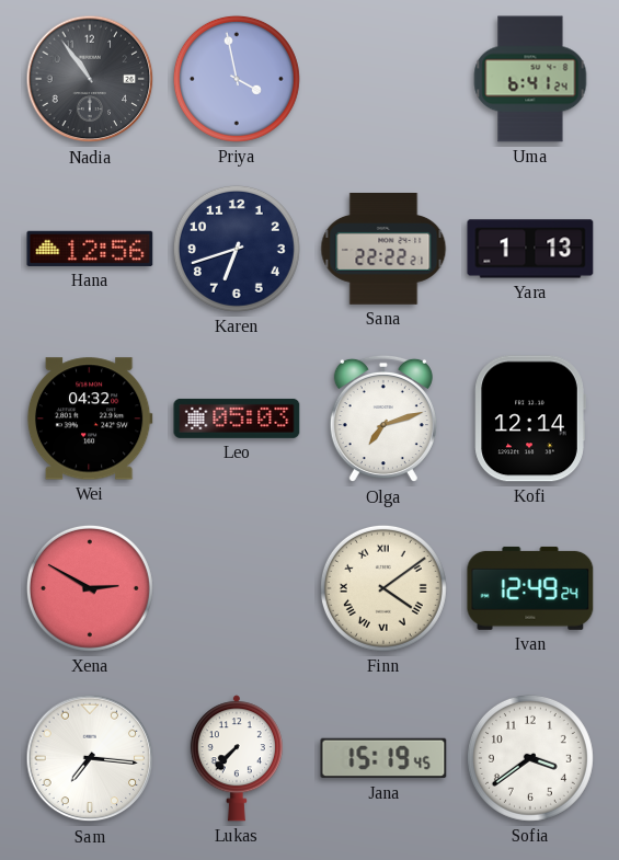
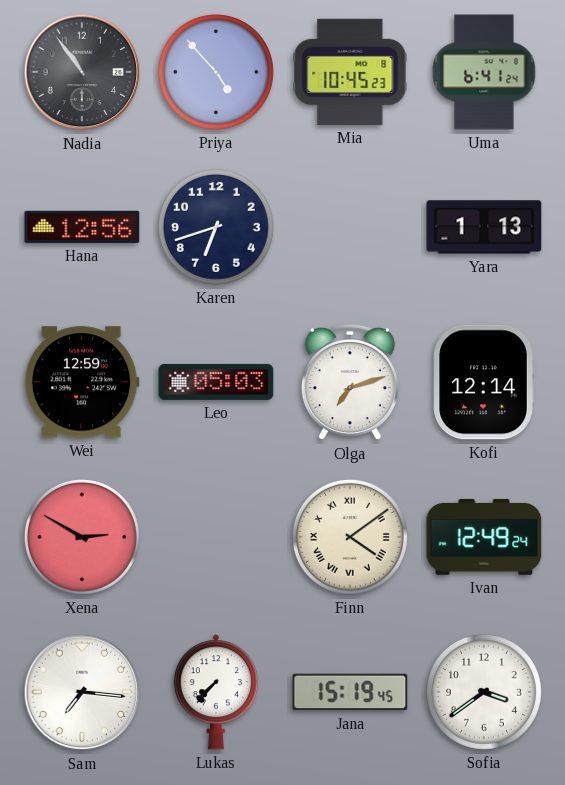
Priya: 3:58 -> 4:53
Mia: none -> 10:45
Sana: 22:22 -> none
Wei: 04:32 -> 12:59
